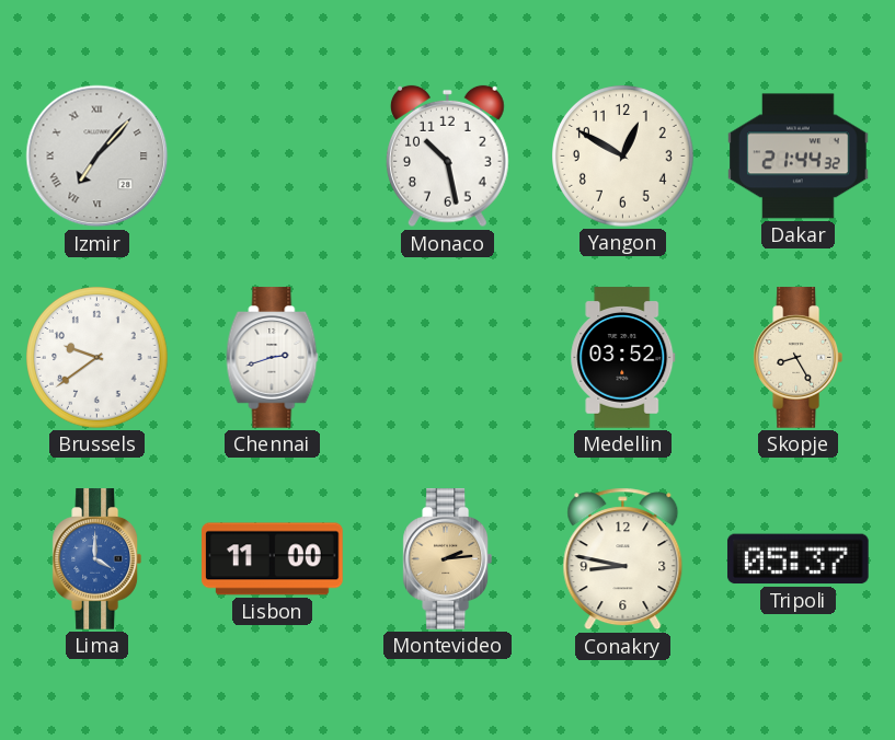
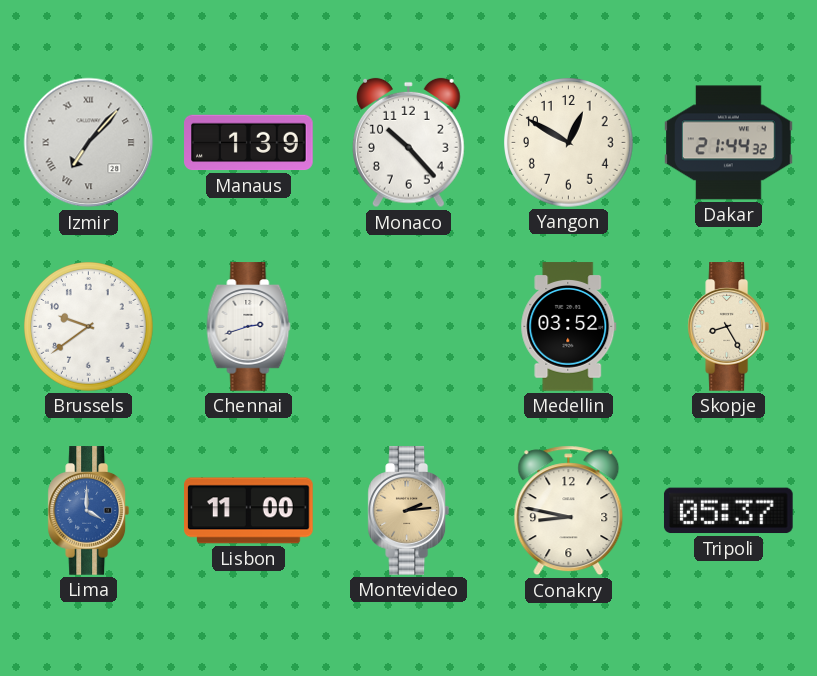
Manaus: none -> 1:39
Monaco: 10:28 -> 10:23
